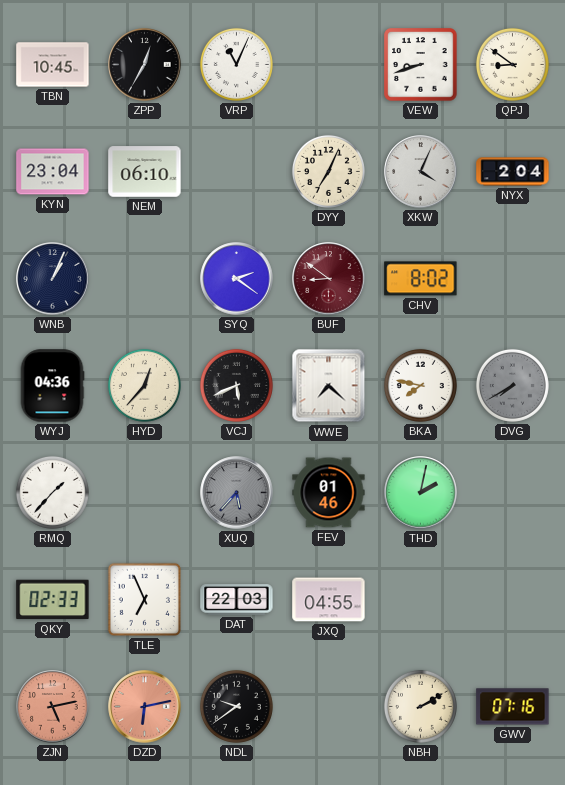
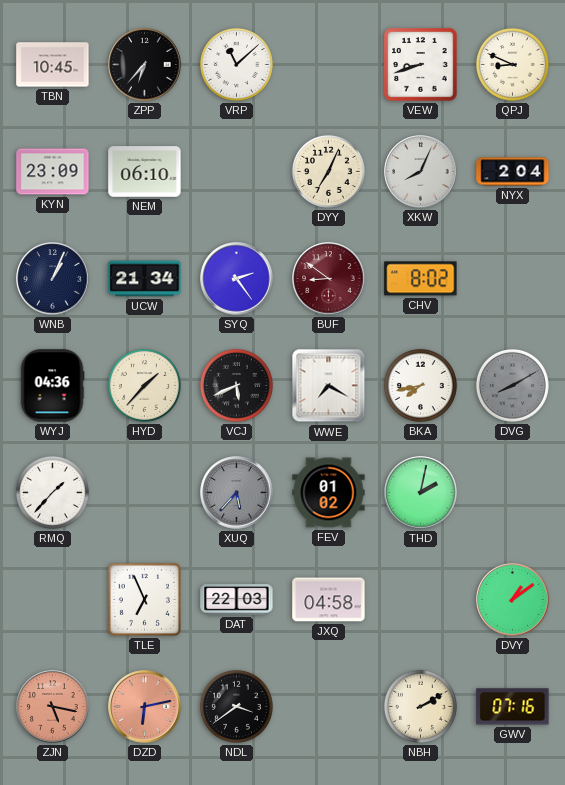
ZPP: 12:35 -> 6:37
VRP: 11:04 -> 11:08
QPJ: 8:51 -> 8:49
KYN: 23:04 -> 23:09
XKW: 4:04 -> 8:04
UCW: none -> 21:34
SYQ: 2:21 -> 2:24
HYD: 12:37 -> 1:37
WWE: 7:22 -> 7:20
BKA: 7:47 -> 7:43
DVG: 7:40 -> 8:10
FEV: 01:46 -> 01:02
QKY: 02:33 -> none
JXQ: 04:55 -> 04:58
DVY: none -> 1:09
ZJN: 5:13 -> 5:17
NDL: 9:39 -> 3:39
